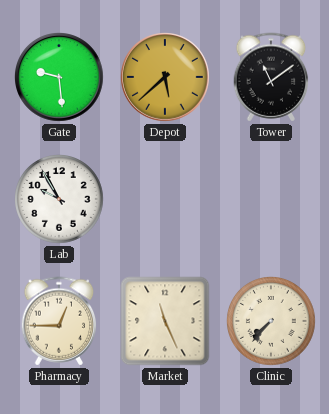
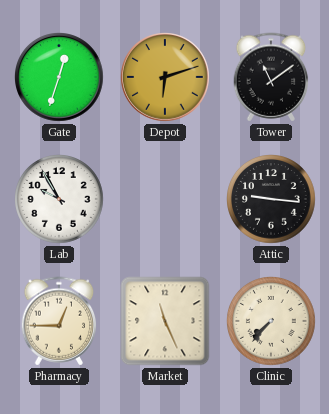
Gate: 9:29 -> 12:33
Depot: 5:38 -> 6:12
Attic: none -> 9:16
